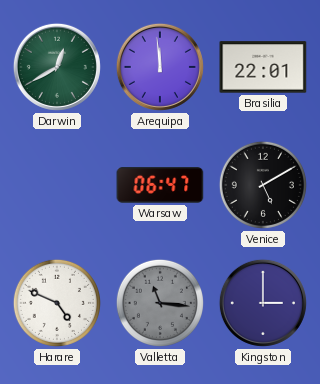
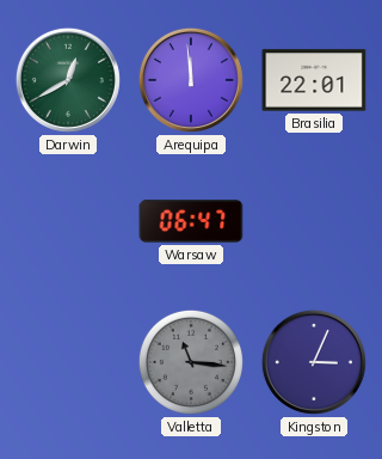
Venice: 5:10 -> none
Harare: 4:49 -> none
Kingston: 3:00 -> 3:04
